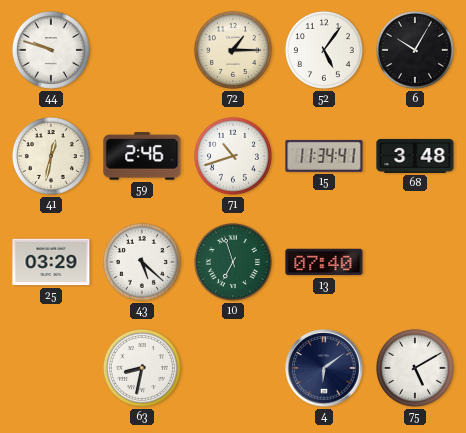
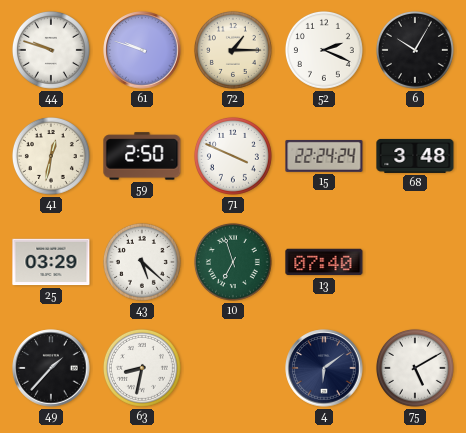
61: none -> 9:48
52: 5:06 -> 2:19
59: 2:46 -> 2:50
71: 10:42 -> 3:49
15: 11:34 -> 22:24
49: none -> 1:37
